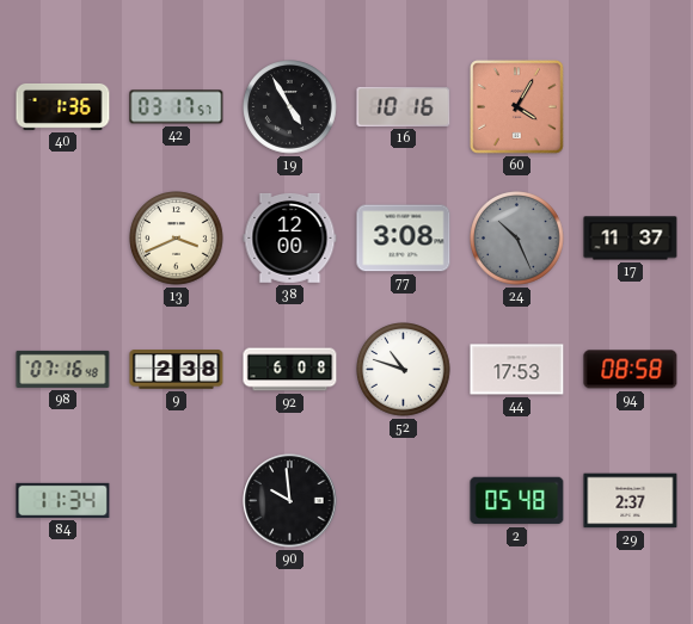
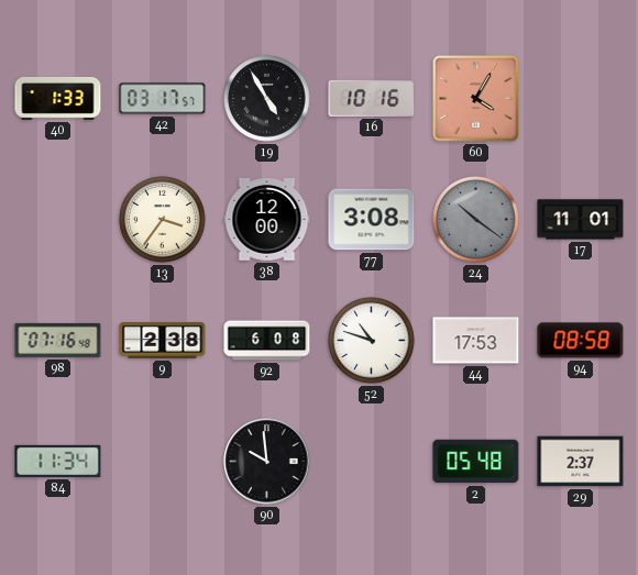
40: 1:36 -> 1:33
13: 3:41 -> 3:36
24: 10:26 -> 10:21
17: 11:37 -> 11:01
